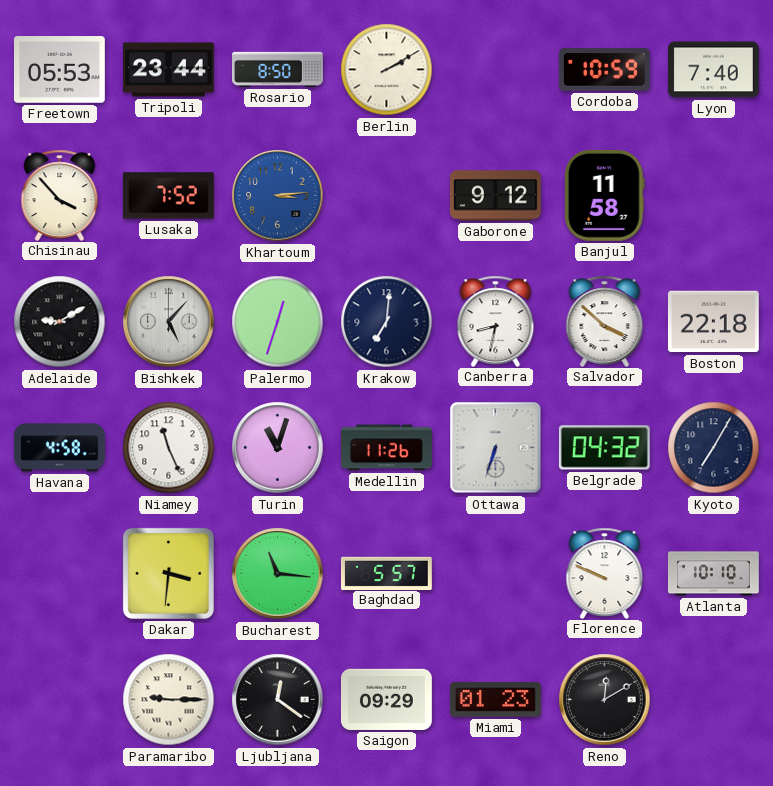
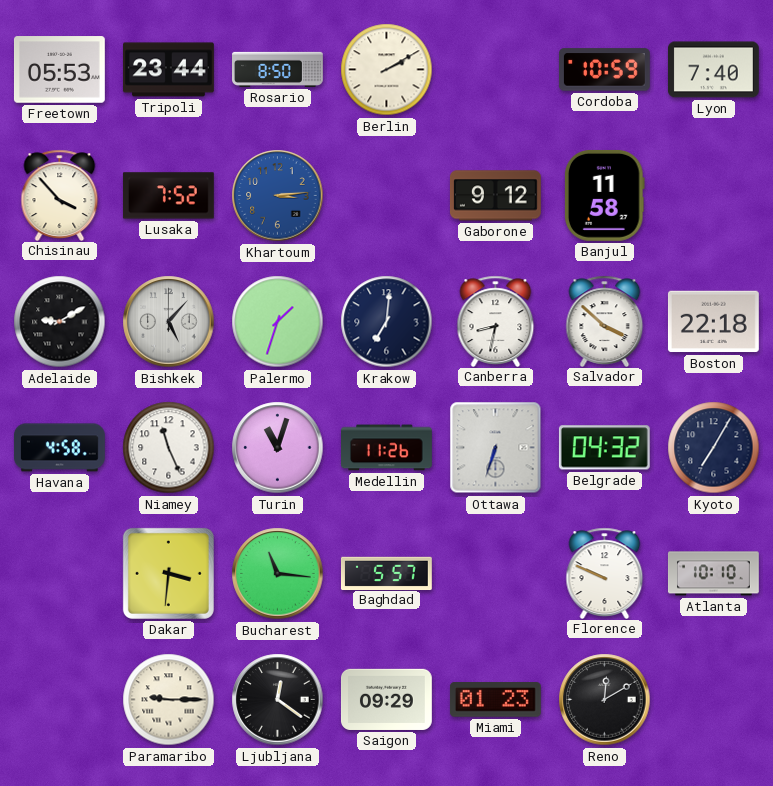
Palermo: 12:33 -> 1:33
